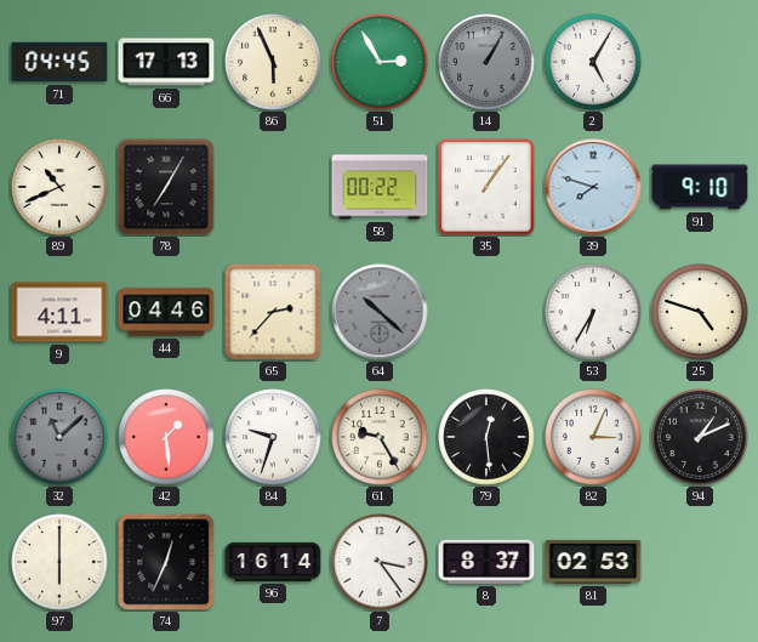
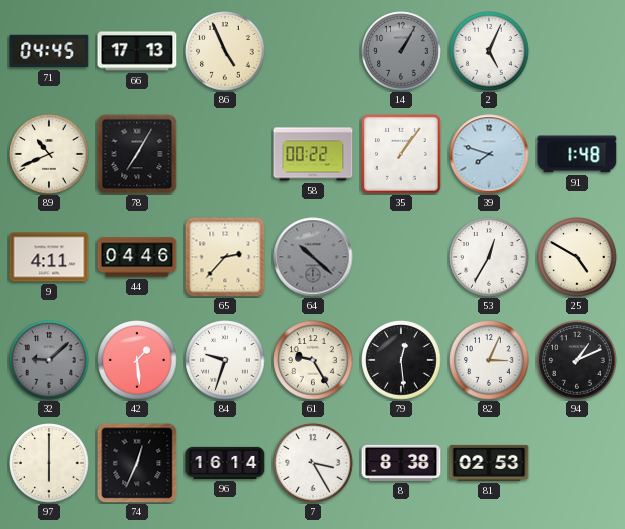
86: 5:56 -> 4:56
51: 2:55 -> none
2: 5:05 -> 5:04
91: 9:10 -> 1:48
53: 6:35 -> 12:35
25: 4:48 -> 4:50
32: 11:08 -> 9:08
7: 3:24 -> 3:25
8: 8:37 -> 8:38
